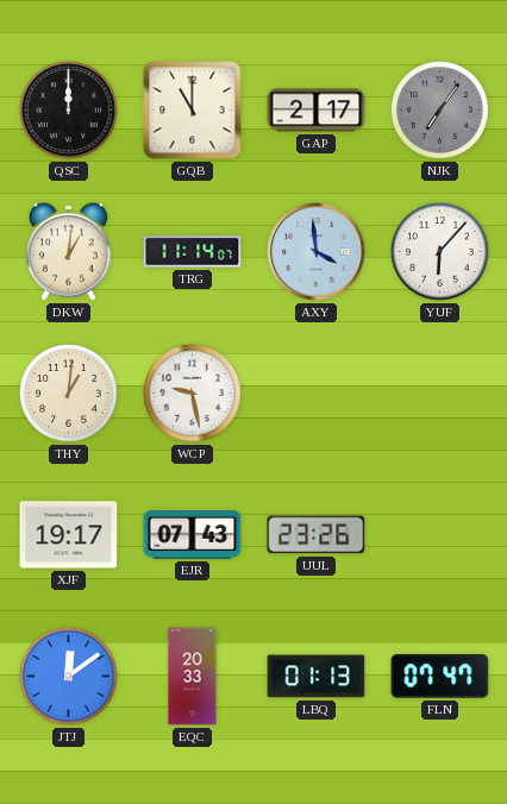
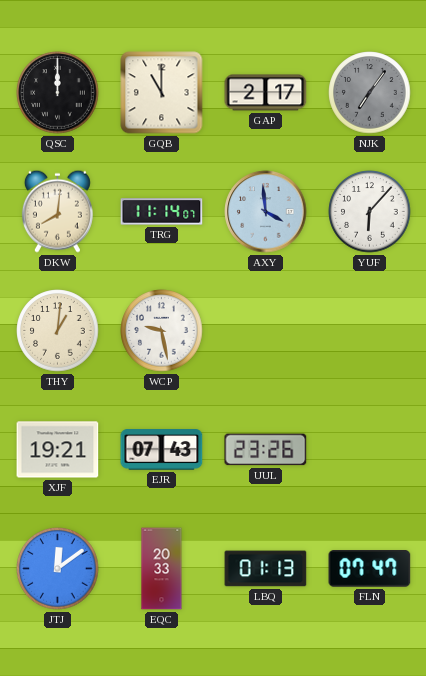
DKW: 1:01 -> 8:01
XJF: 19:17 -> 19:21
